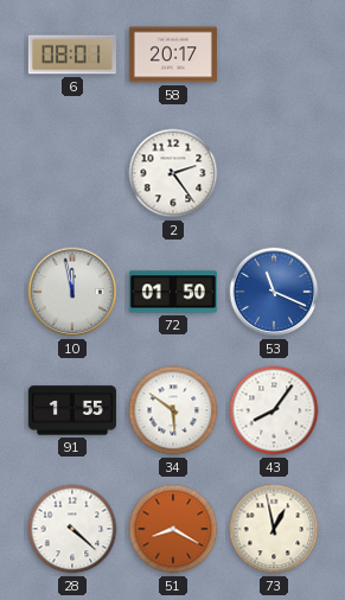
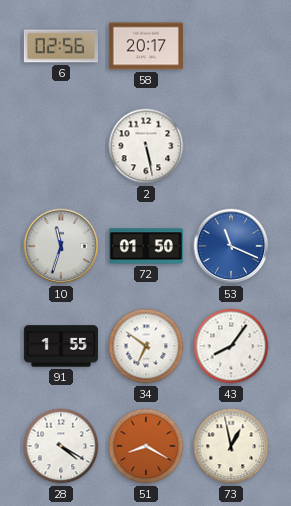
6: 08:01 -> 02:56
2: 2:24 -> 5:28
10: 11:58 -> 11:33
34: 5:51 -> 6:51
28: 4:22 -> 4:20
